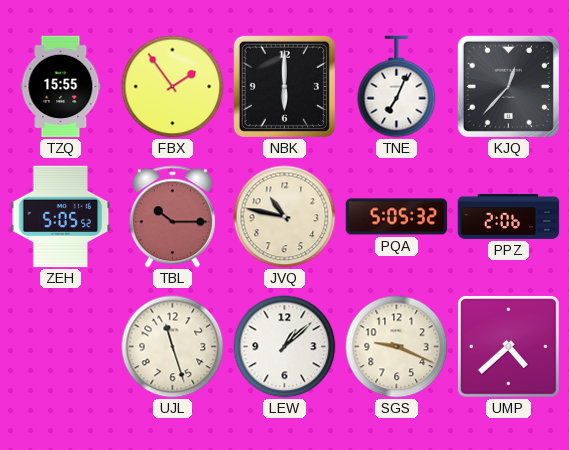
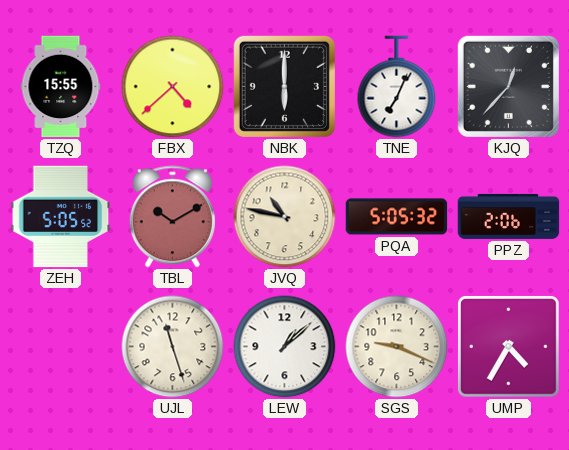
FBX: 1:54 -> 4:38
TBL: 10:15 -> 10:10
UMP: 4:38 -> 4:35
